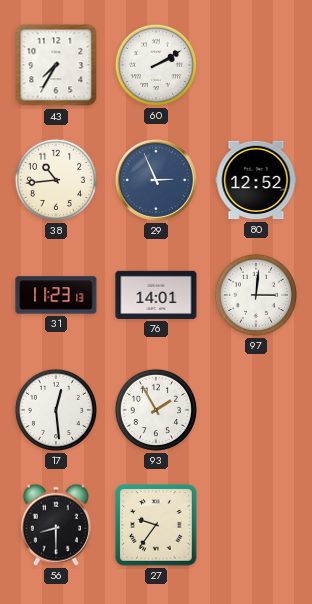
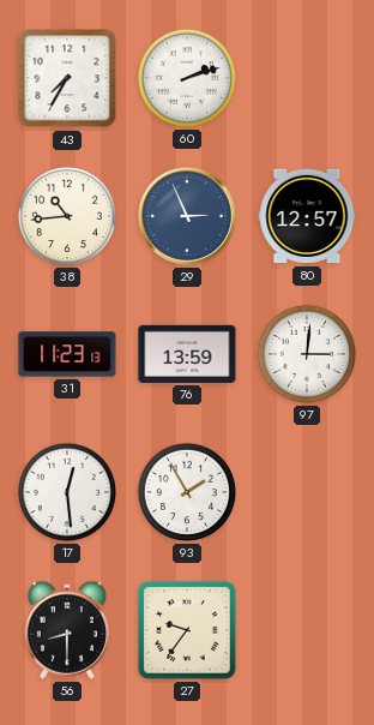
60: 2:10 -> 2:12
80: 12:52 -> 12:57
76: 14:01 -> 13:59
